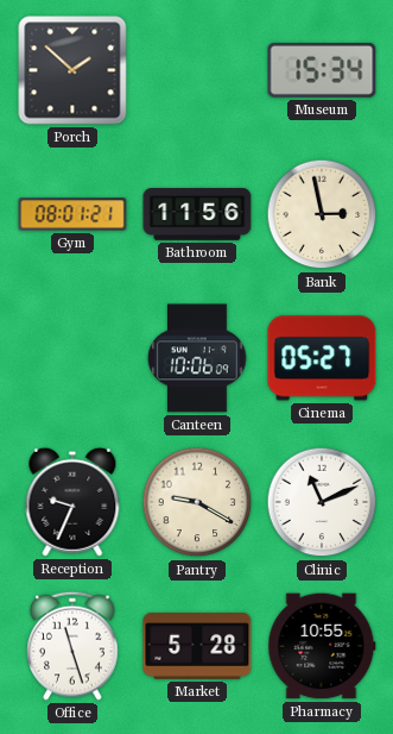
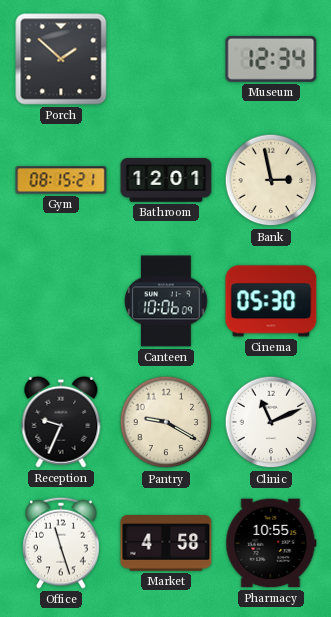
Museum: 15:34 -> 12:34
Gym: 08:01 -> 08:15
Bathroom: 11:56 -> 12:01
Cinema: 05:27 -> 05:30
Market: 5:28 -> 4:58
